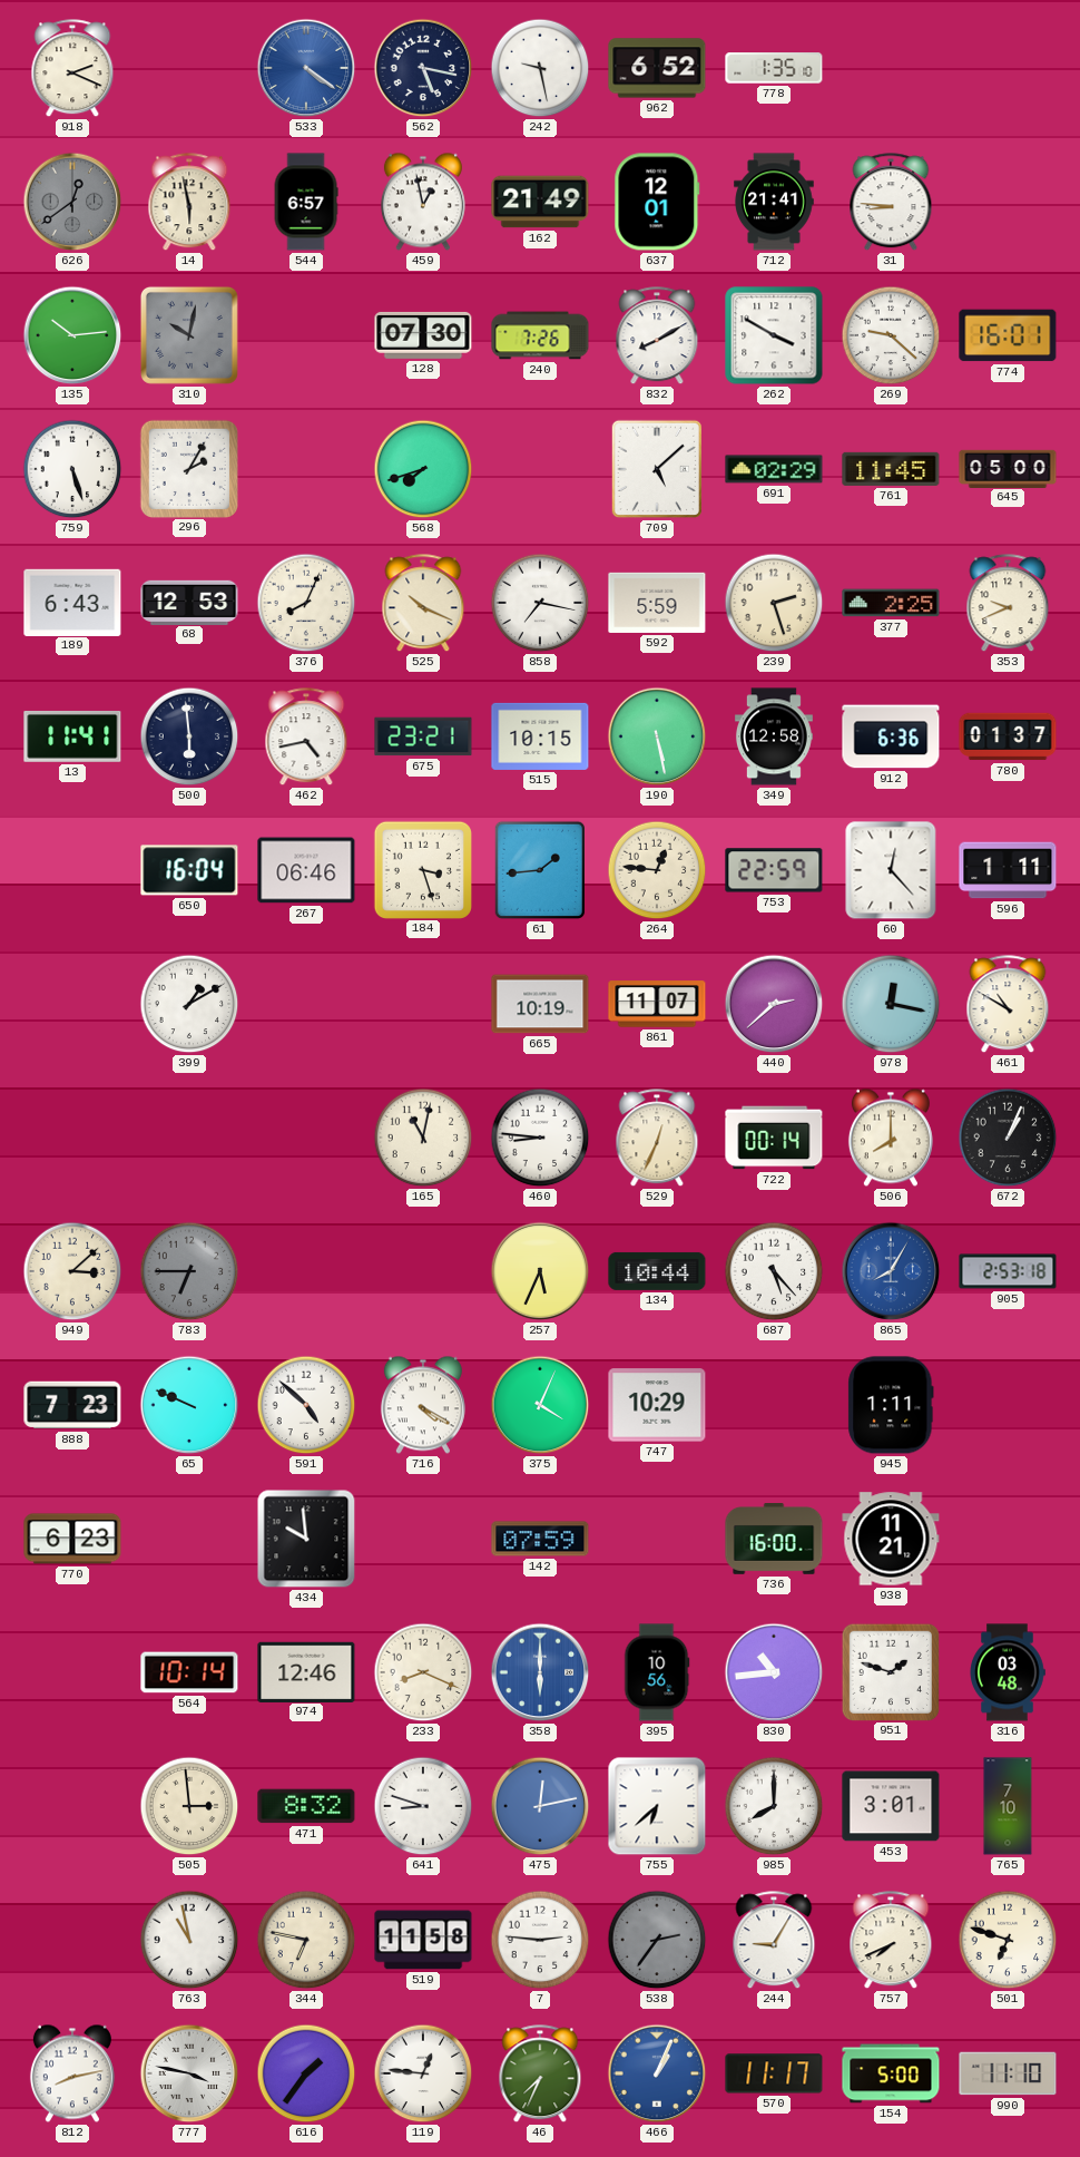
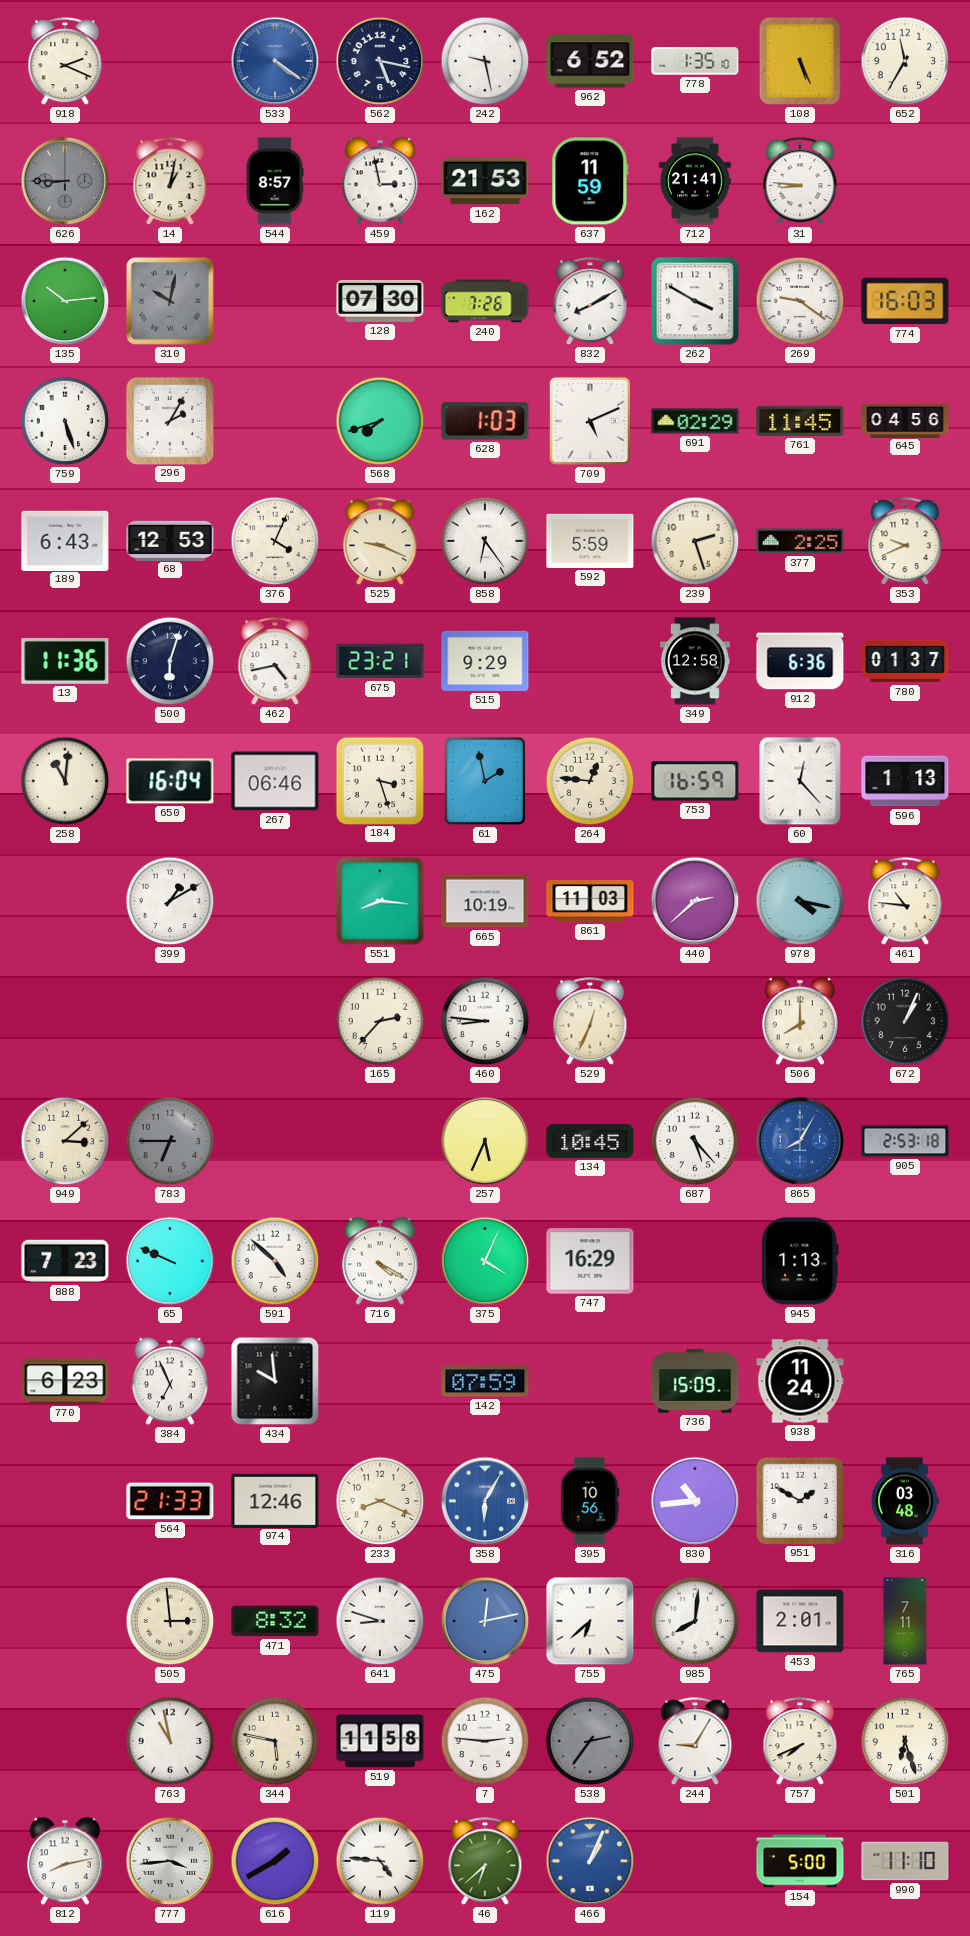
108: none -> 5:26
652: none -> 11:35
626: 12:39 -> 8:45
14: 5:58 -> 1:02
544: 6:57 -> 8:57
459: 12:58 -> 2:58
162: 21:49 -> 21:53
637: 12:01 -> 11:59
269: 9:22 -> 9:21
774: 16:01 -> 16:03
628: none -> 1:03
709: 5:08 -> 5:11
645: 05:00 -> 04:56
376: 8:04 -> 4:04
525: 10:19 -> 9:19
858: 7:17 -> 6:24
13: 11:41 -> 11:36
500: 5:59 -> 6:03
515: 10:15 -> 9:29
190: 5:28 -> none
258: none -> 11:01
61: 1:44 -> 1:58
753: 22:59 -> 16:59
596: 1:11 -> 1:13
551: none -> 8:16
861: 11:07 -> 11:03
978: 12:17 -> 4:17
461: 10:50 -> 10:46
165: 11:02 -> 2:37
722: 00:14 -> none
134: 10:44 -> 10:45
747: 10:29 -> 16:29
945: 1:11 -> 1:13
384: none -> 6:56
736: 16:00 -> 15:09
938: 11:21 -> 11:24
564: 10:14 -> 21:33
358: 6:00 -> 6:05
951: 1:48 -> 1:50
985: 8:00 -> 8:01
453: 3:01 -> 2:01
765: 7:10 -> 7:11
344: 6:47 -> 5:47
501: 6:48 -> 6:27
777: 3:47 -> 3:44
616: 1:36 -> 1:40
119: 12:46 -> 4:46
46: 7:34 -> 6:38
570: 11:17 -> none
